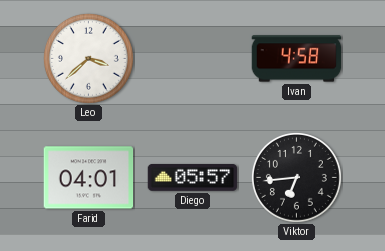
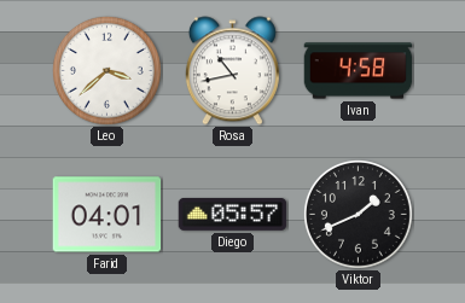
Rosa: none -> 10:43
Viktor: 6:44 -> 1:41
